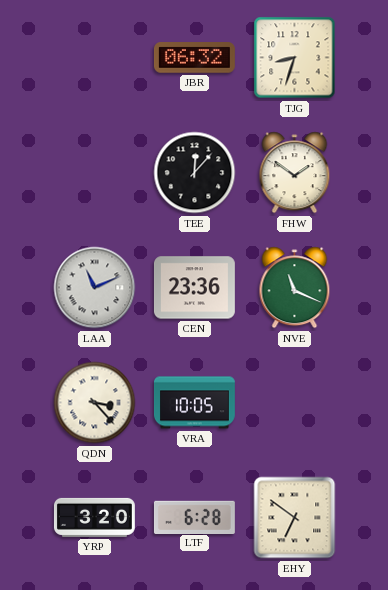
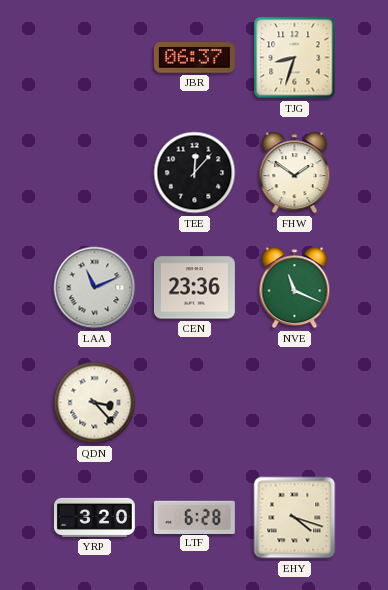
JBR: 06:32 -> 06:37
VRA: 10:05 -> none
EHY: 6:51 -> 4:18
